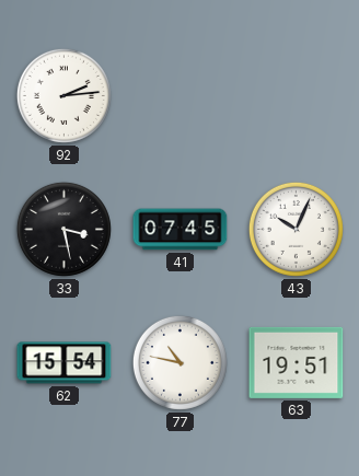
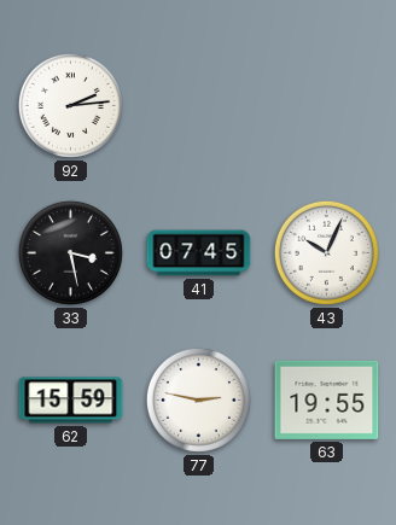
62: 15:54 -> 15:59
77: 10:47 -> 2:47
63: 19:51 -> 19:55
